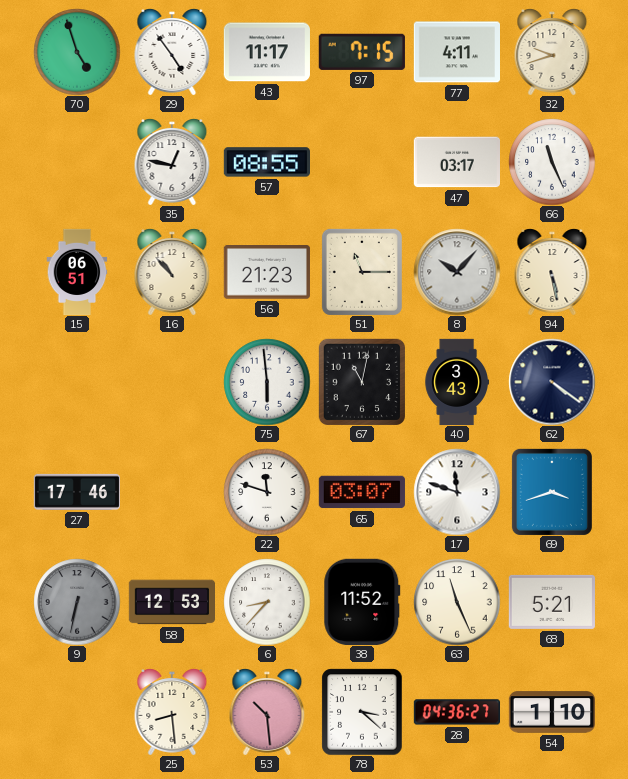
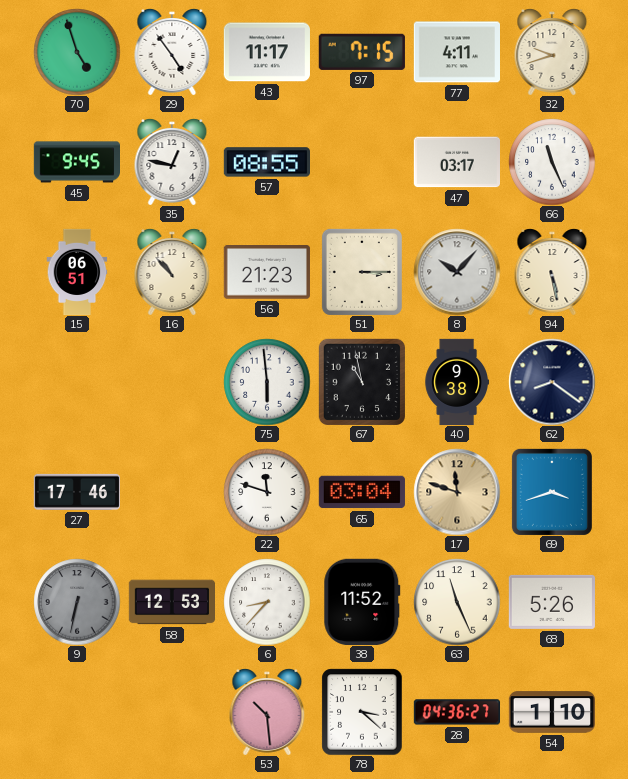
45: none -> 9:45
51: 11:15 -> 3:15
67: 11:02 -> 10:58
40: 3:43 -> 9:38
62: 4:21 -> 8:21
65: 03:07 -> 03:04
17 dial: white -> champagne
68: 5:21 -> 5:26
25: 8:29 -> none
